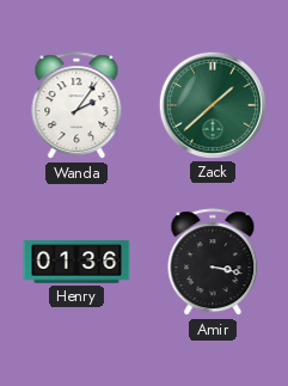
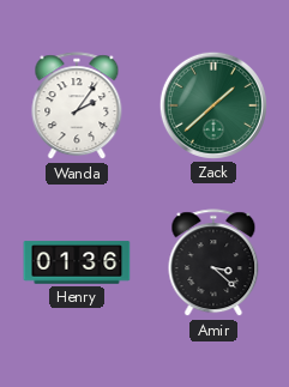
Amir: 3:17 -> 3:22
